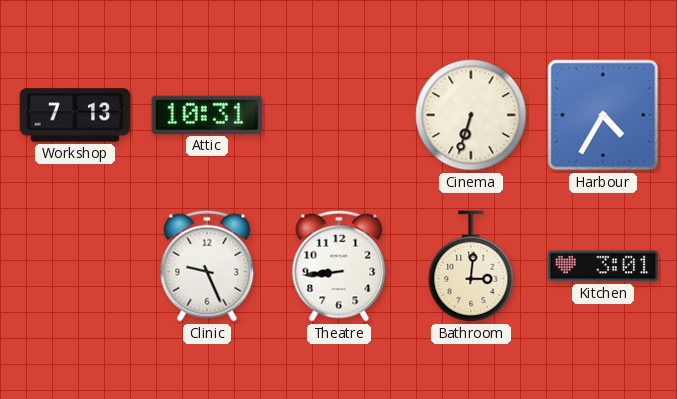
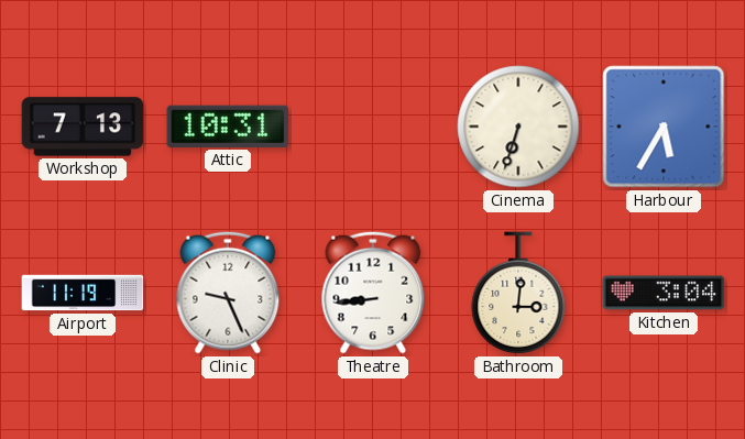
Harbour: 4:35 -> 5:35
Airport: none -> 11:19
Kitchen: 3:01 -> 3:04
